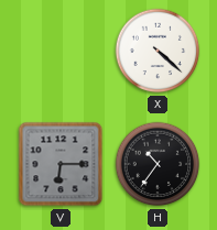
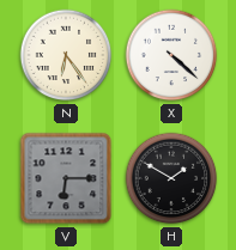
N: none -> 6:24
H: 10:36 -> 1:50
